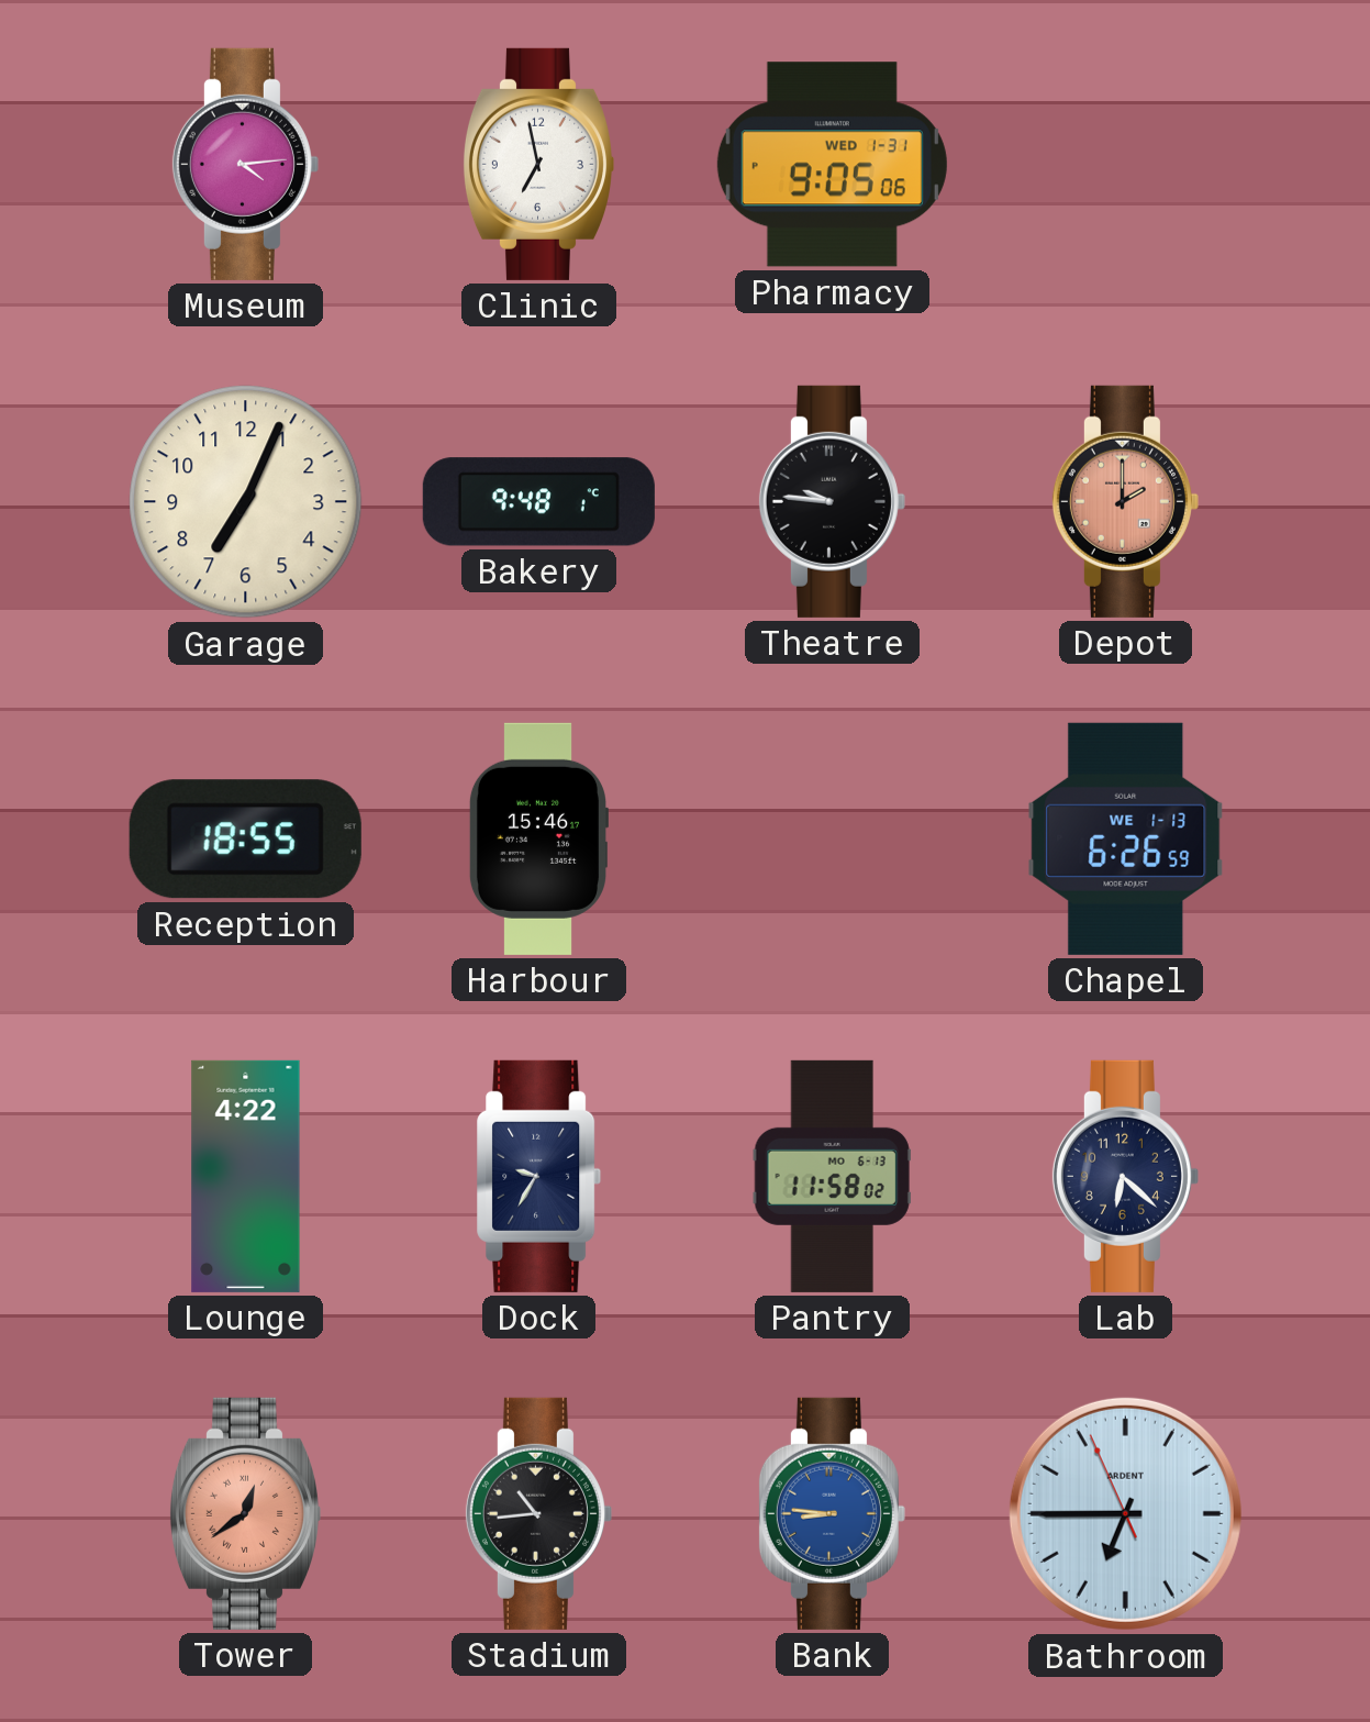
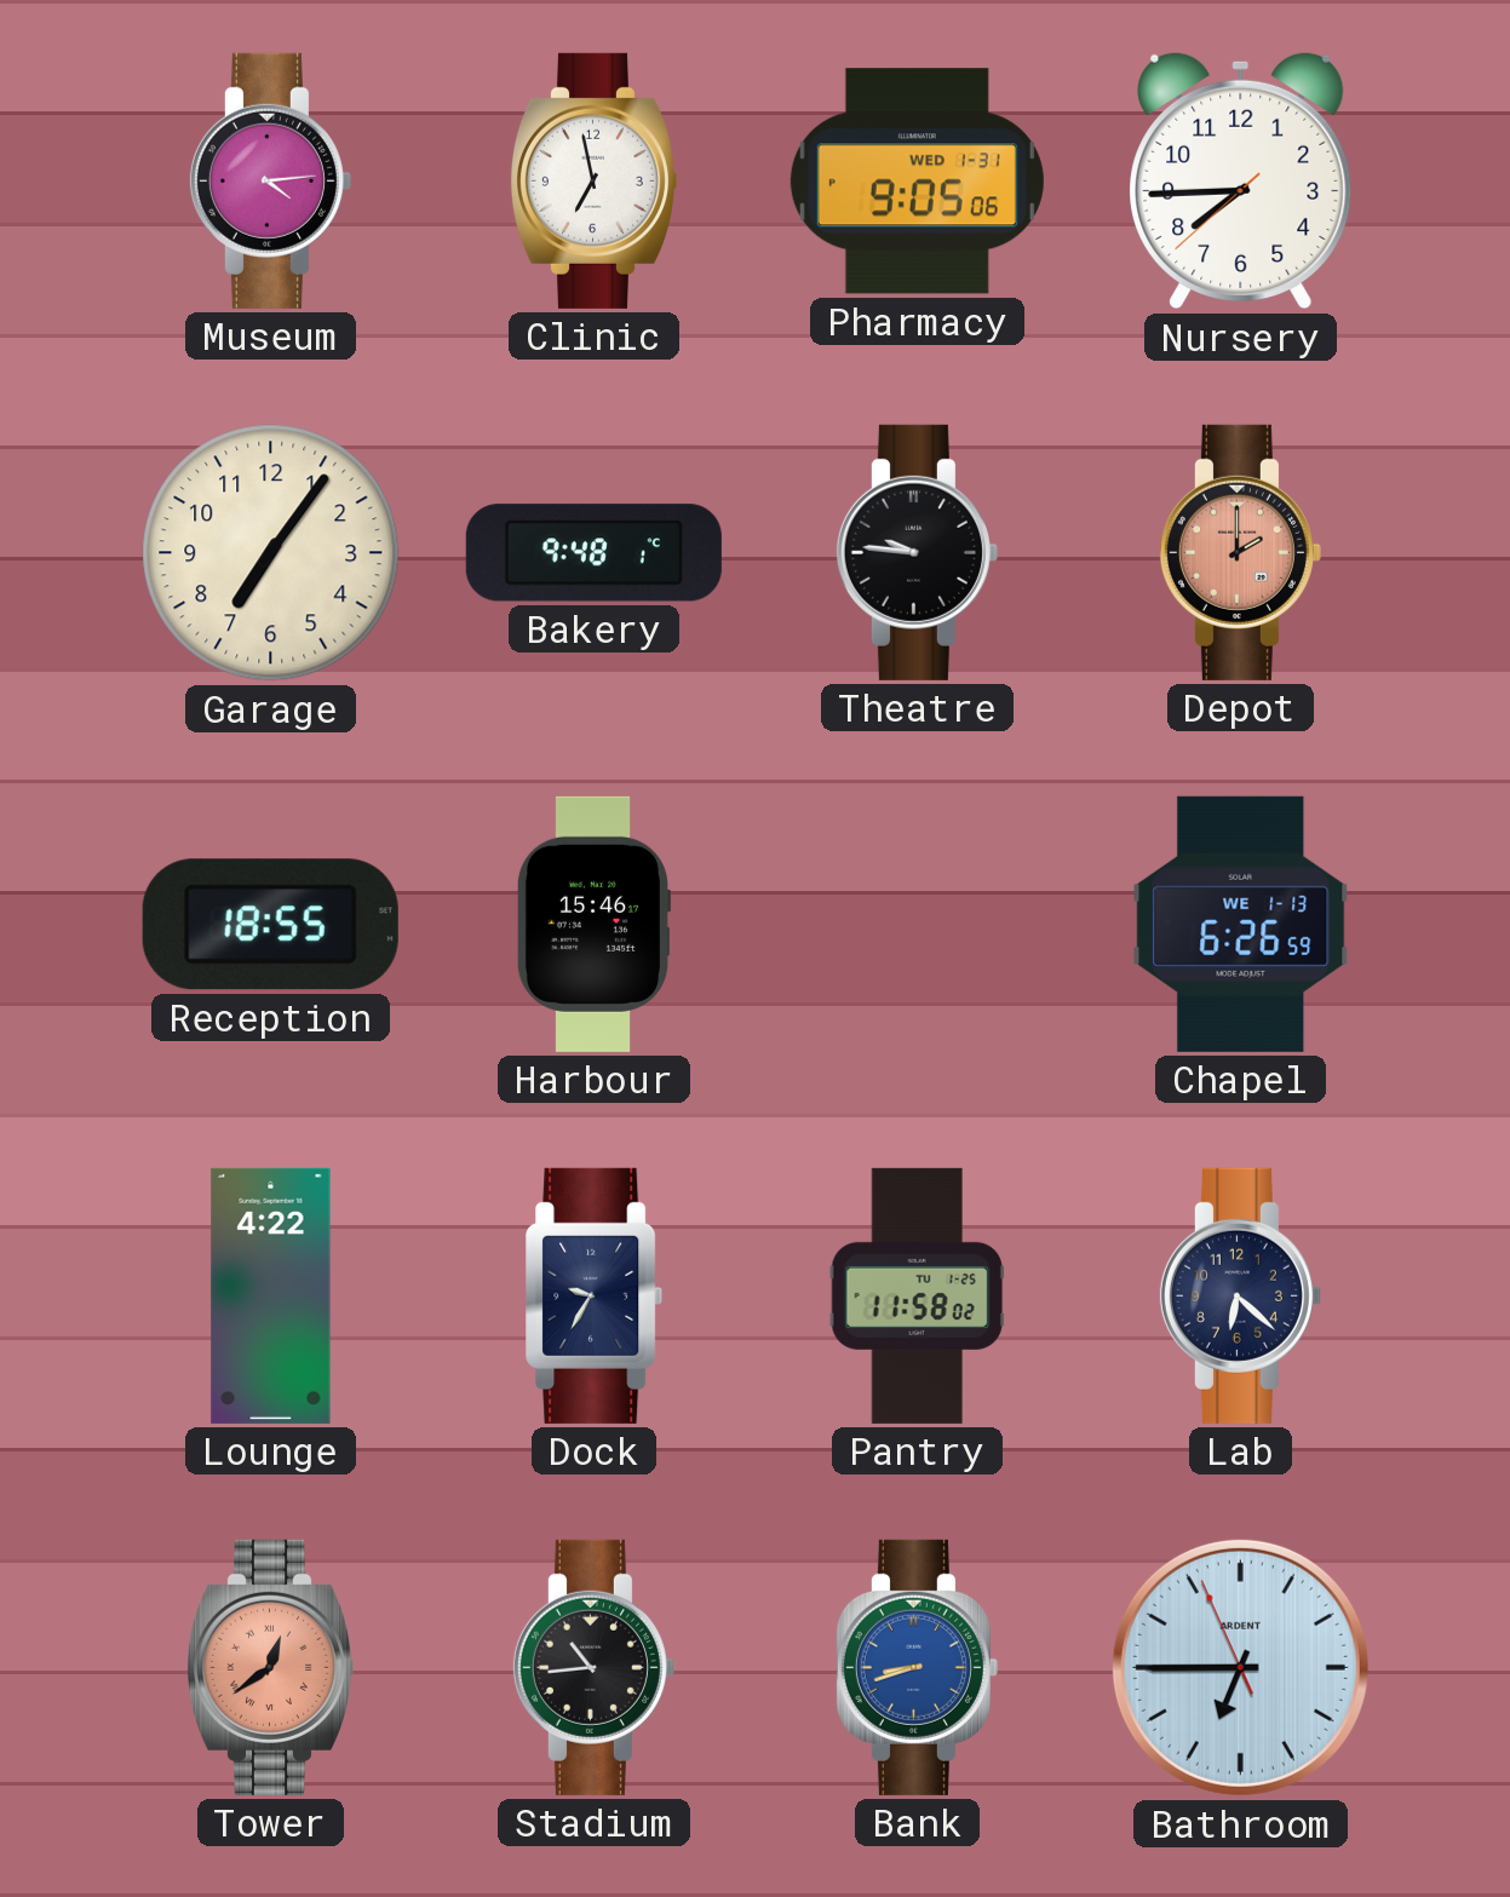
Nursery: none -> 7:44
Garage: 7:04 -> 7:06
Pantry date: MO 6-13 -> TU 1-25
Bank: 8:46 -> 8:42
